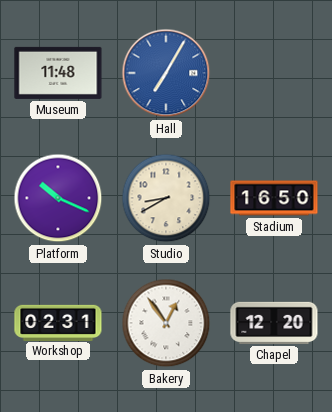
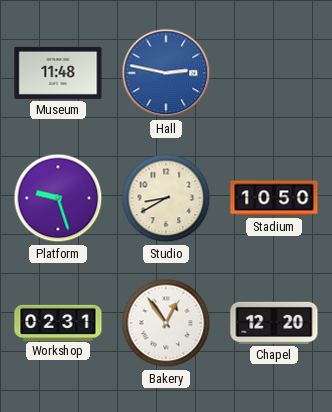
Hall: 7:05 -> 2:47
Platform: 10:19 -> 9:27
Stadium: 16:50 -> 10:50
